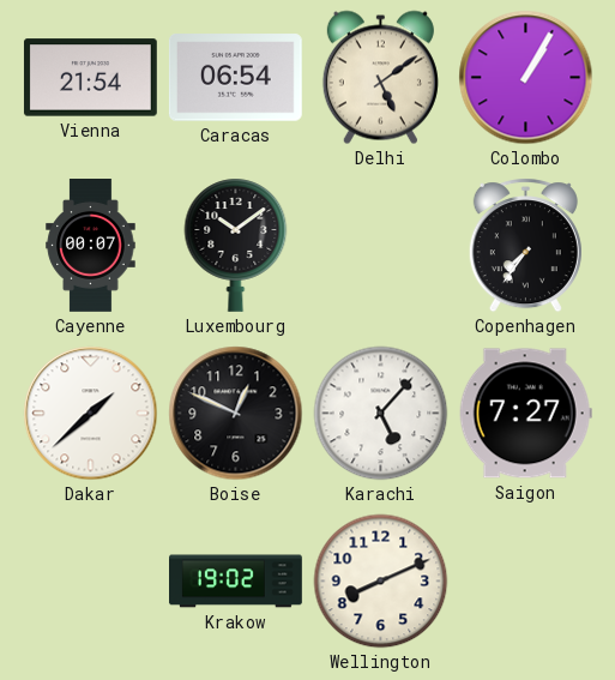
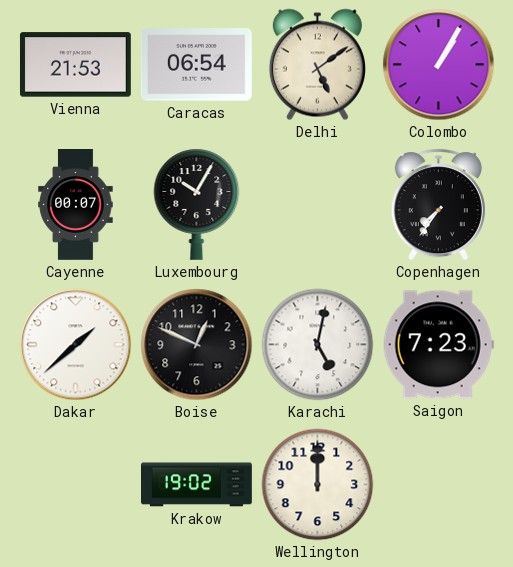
Vienna: 21:54 -> 21:53
Luxembourg: 10:09 -> 10:05
Karachi: 5:07 -> 5:02
Saigon: 7:27 -> 7:23
Wellington: 8:11 -> 12:00
